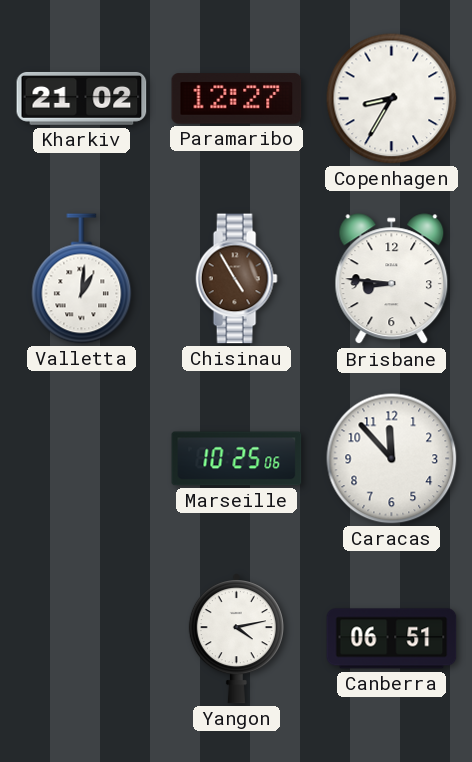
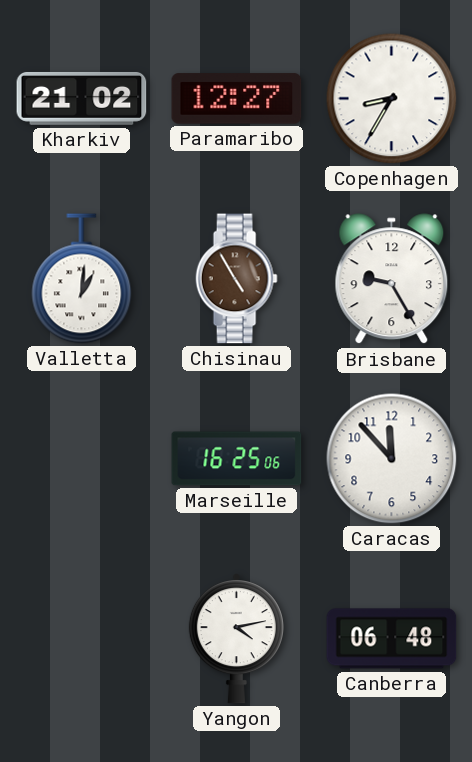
Brisbane: 8:46 -> 9:25
Marseille: 10:25 -> 16:25
Canberra: 06:51 -> 06:48
